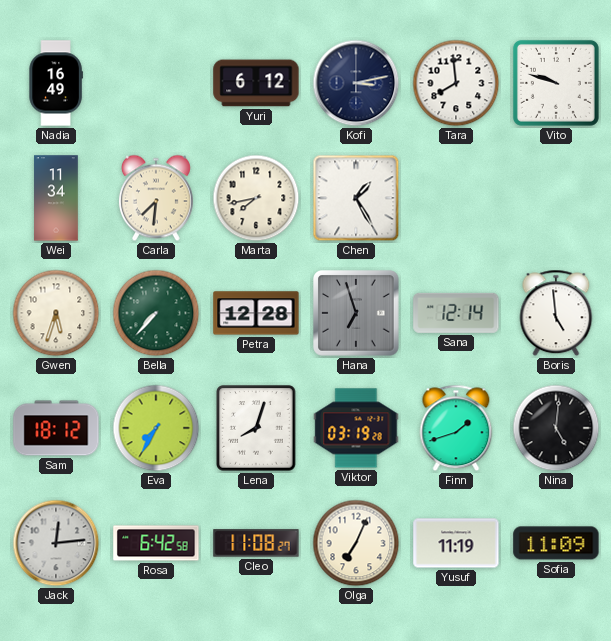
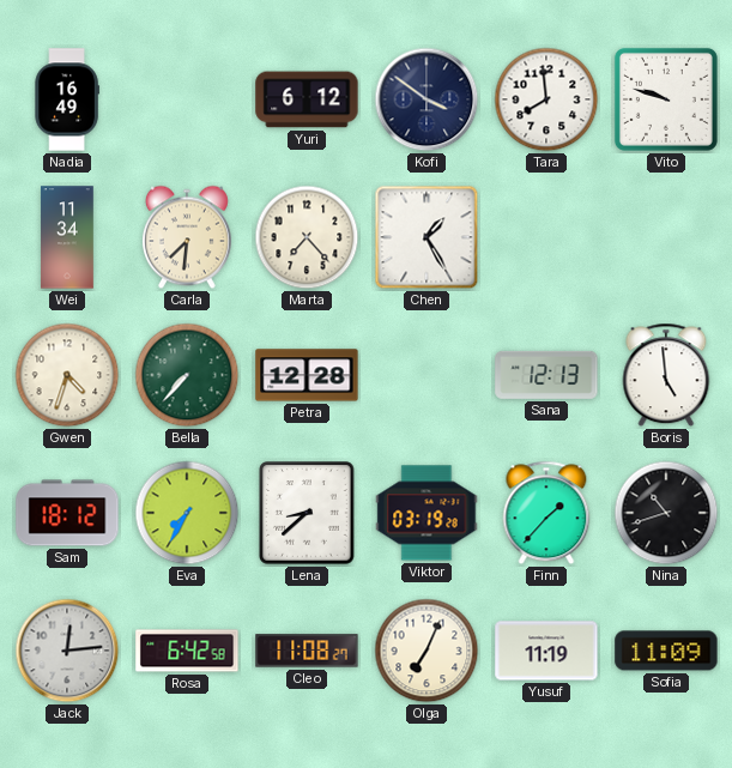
Kofi: 3:13 -> 3:51
Marta: 7:43 -> 7:23
Gwen: 5:33 -> 4:33
Hana: 6:57 -> none
Sana: 12:14 -> 12:13
Lena: 8:03 -> 8:38
Finn: 1:42 -> 1:37
Nina: 5:01 -> 10:42
